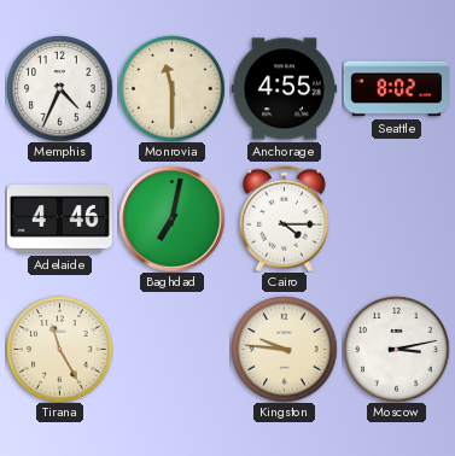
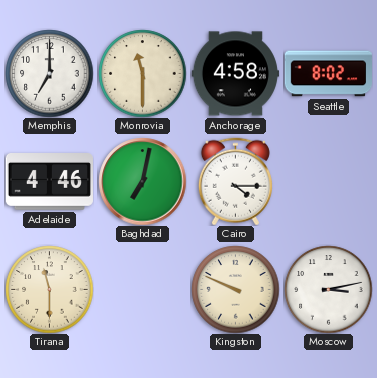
Memphis: 4:34 -> 7:00
Anchorage: 4:55 -> 4:58
Tirana: 11:25 -> 11:30
Kingston: 9:46 -> 9:49
